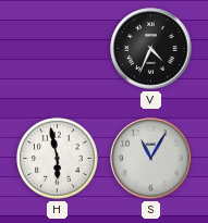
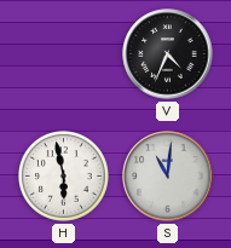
S: 11:05 -> 11:01
